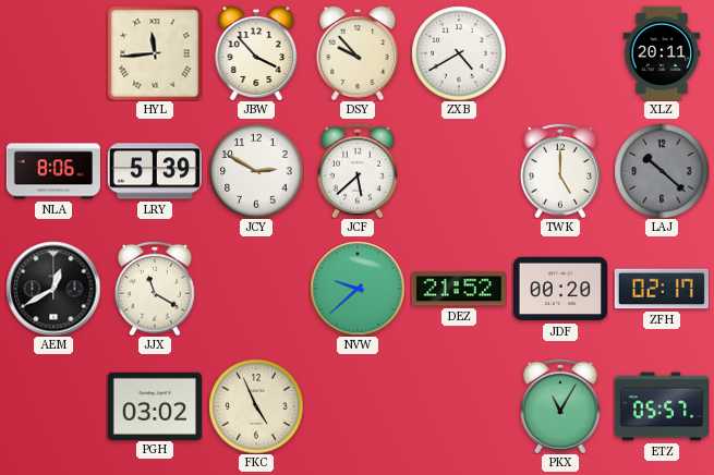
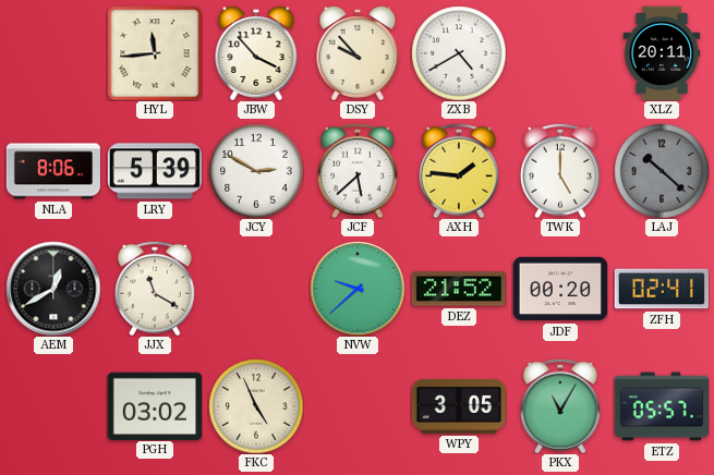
AXH: none -> 1:46
ZFH: 02:17 -> 02:41
WPY: none -> 3:05
